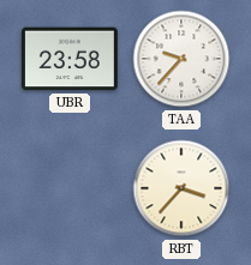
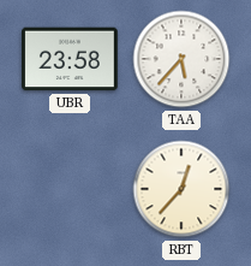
TAA: 9:37 -> 5:37
RBT: 3:37 -> 12:37
